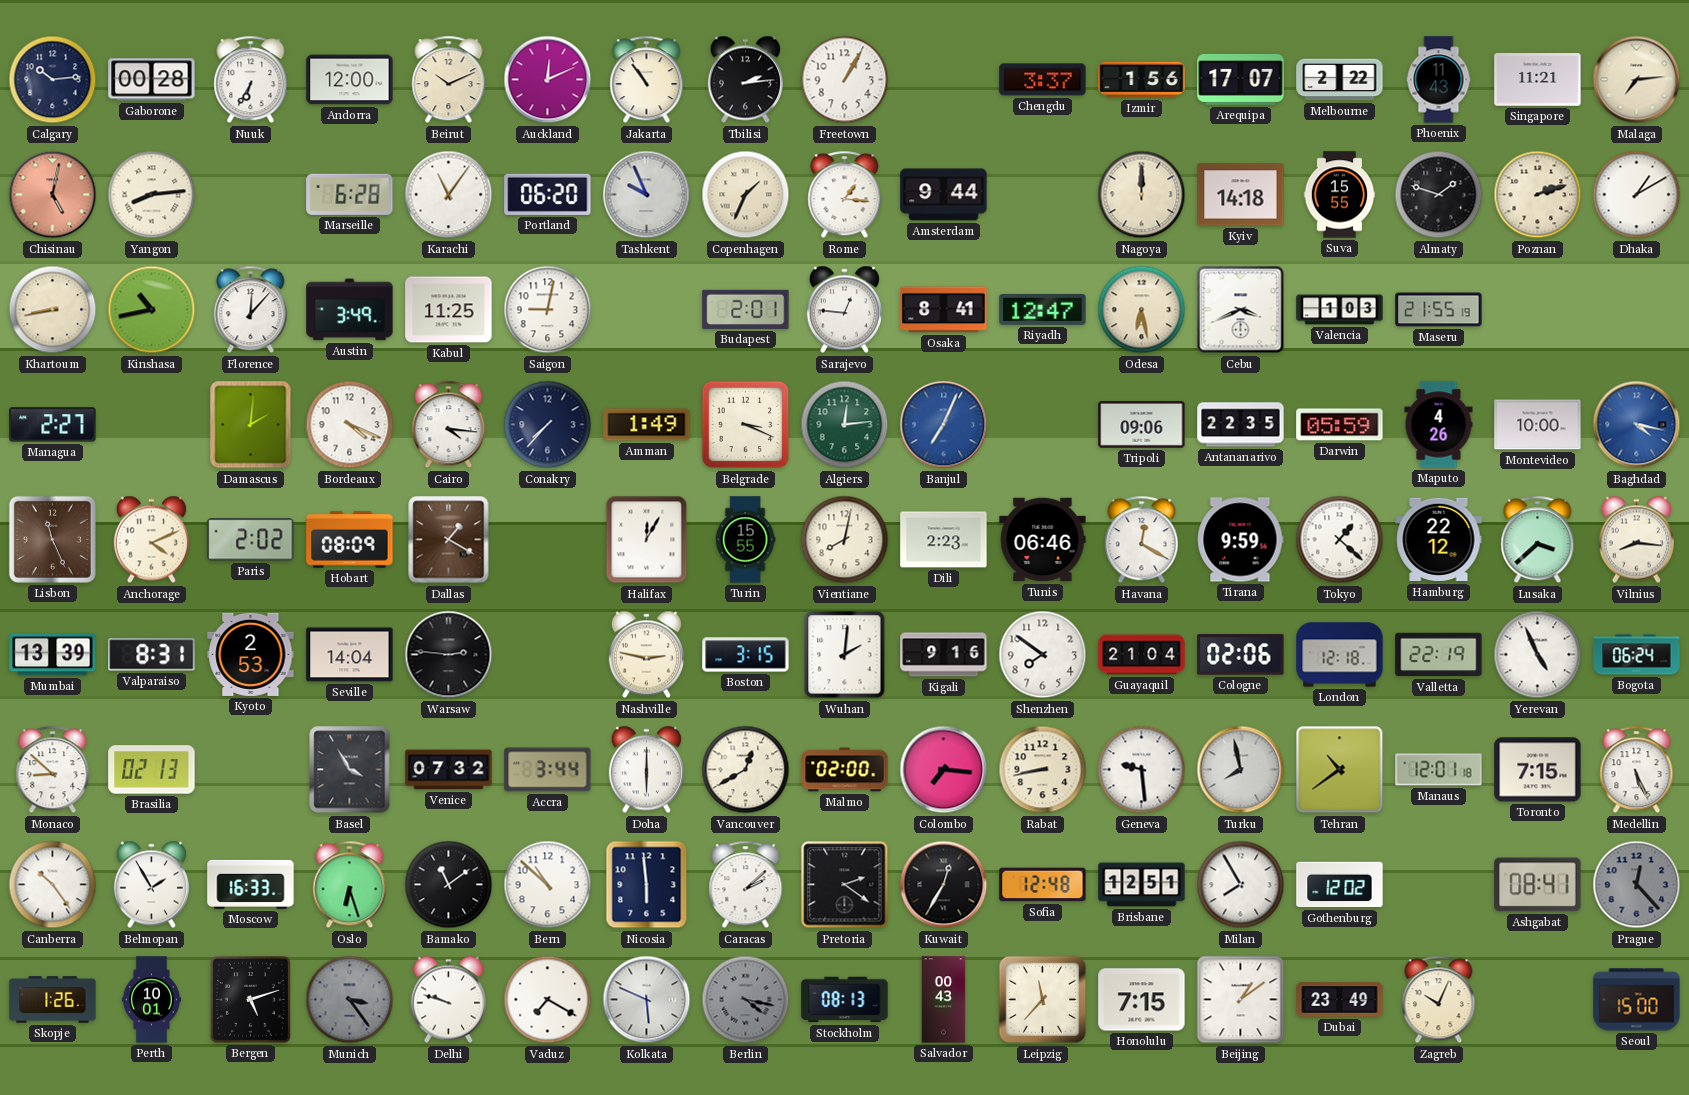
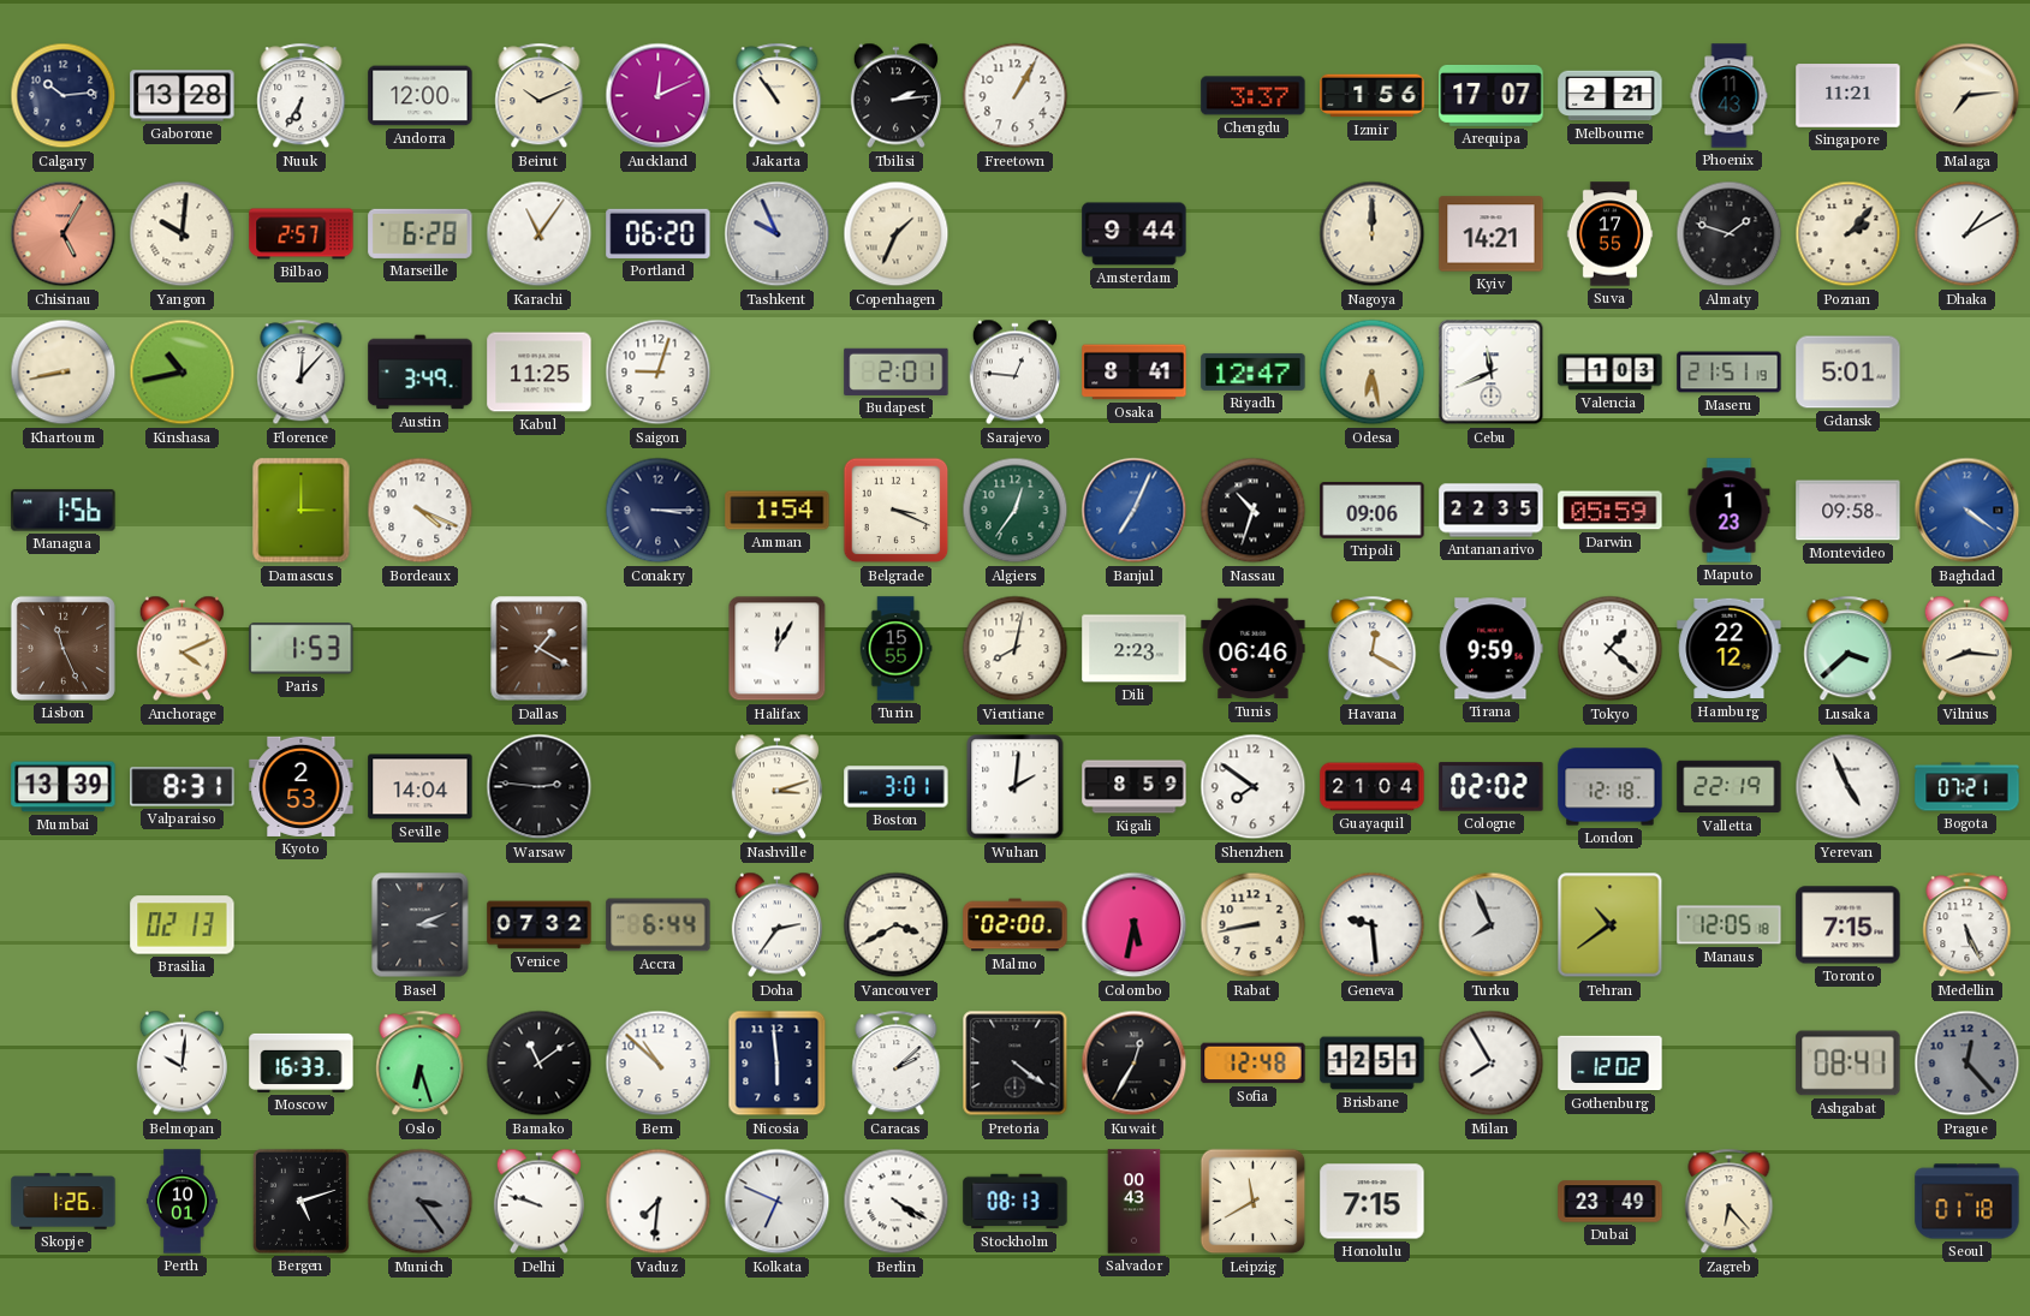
Gaborone: 00:28 -> 13:28
Melbourne: 2:22 -> 2:21
Chisinau: 5:02 -> 5:05
Yangon: 8:14 -> 10:01
Bilbao: none -> 2:57
Rome: 1:16 -> none
Kyiv: 14:18 -> 14:21
Suva: 15:55 -> 17:55
Poznan: 2:12 -> 2:07
Saigon: 9:02 -> 9:03
Cebu: 3:41 -> 11:41
Maseru: 21:55 -> 21:51
Gdansk: none -> 5:01
Managua: 2:27 -> 1:56
Damascus: 2:01 -> 3:00
Cairo: 4:16 -> none
Conakry: 7:37 -> 3:15
Amman: 1:49 -> 1:54
Algiers: 12:14 -> 12:36
Nassau: none -> 10:33
Maputo: 4:26 -> 1:23
Montevideo: 10:00 -> 09:58
Baghdad: 4:17 -> 4:21
Paris: 2:02 -> 1:53
Hobart: 08:09 -> none
Nashville: 2:47 -> 3:12
Boston: 3:15 -> 3:01
Kigali: 9:16 -> 8:59
Cologne: 02:06 -> 02:02
Bogota: 06:24 -> 07:21
Monaco: 8:52 -> none
Basel: 3:55 -> 3:11
Accra: 3:44 -> 6:44
Doha: 6:00 -> 2:36
Vancouver: 12:40 -> 3:40
Colombo: 7:16 -> 5:32
Turku: 7:58 -> 7:56
Manaus: 12:01 -> 12:05
Canberra: 10:24 -> none
Belmopan: 1:55 -> 10:01
Pretoria: 2:21 -> 4:21
Vaduz: 7:20 -> 7:31
Kolkata: 5:49 -> 6:49
Berlin: 4:17 -> 4:20
Berlin dial: grey -> white
Leipzig: 11:37 -> 11:40
Beijing: 1:09 -> none
Zagreb: 10:04 -> 6:23
Seoul: 15:00 -> 01:18
